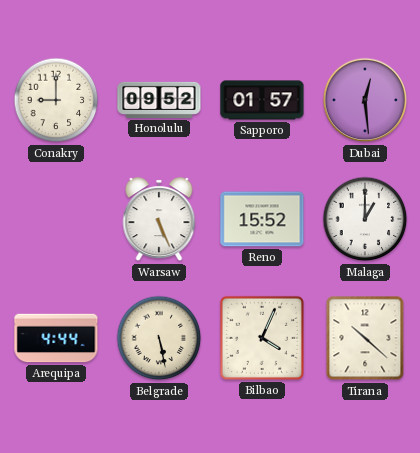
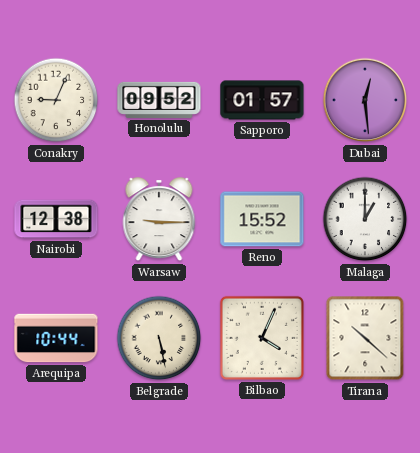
Conakry: 9:00 -> 9:04
Nairobi: none -> 12:38
Warsaw: 5:26 -> 9:15
Arequipa: 4:44 -> 10:44
